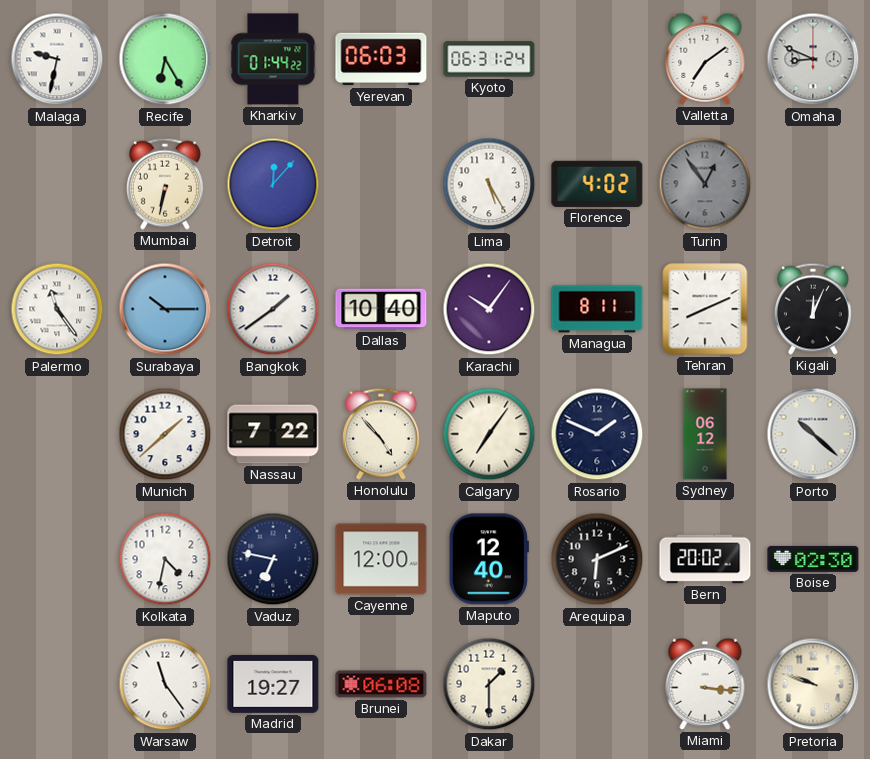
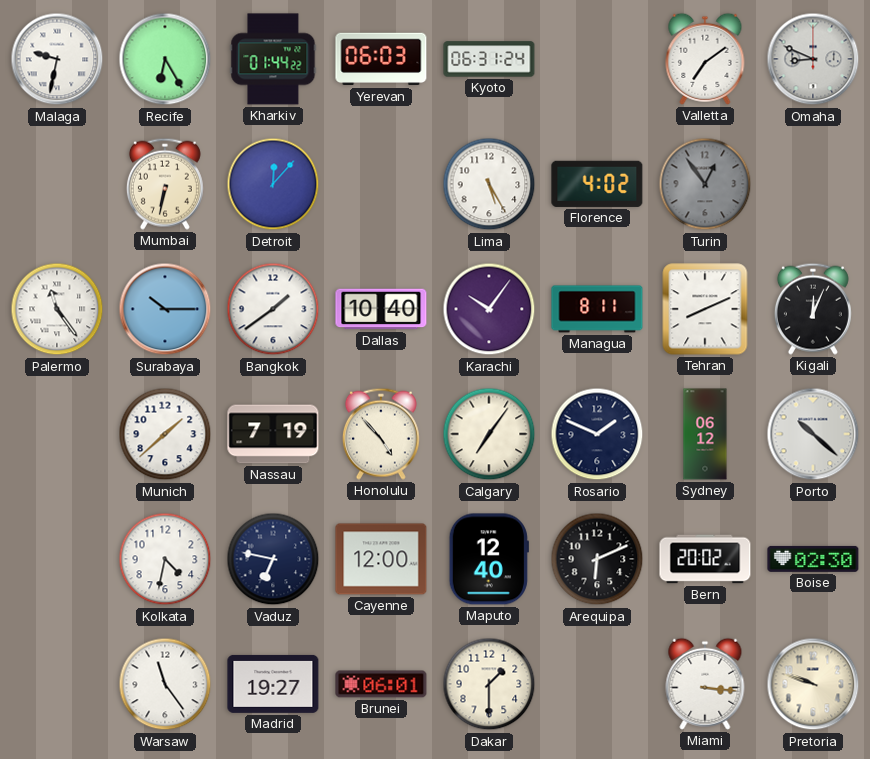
Nassau: 7:22 -> 7:19
Brunei: 06:08 -> 06:01
